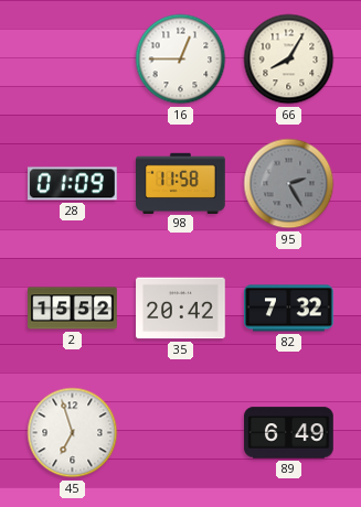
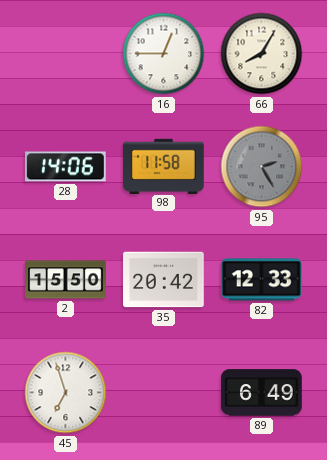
28: 01:09 -> 14:06
2: 15:52 -> 15:50
82: 7:32 -> 12:33
